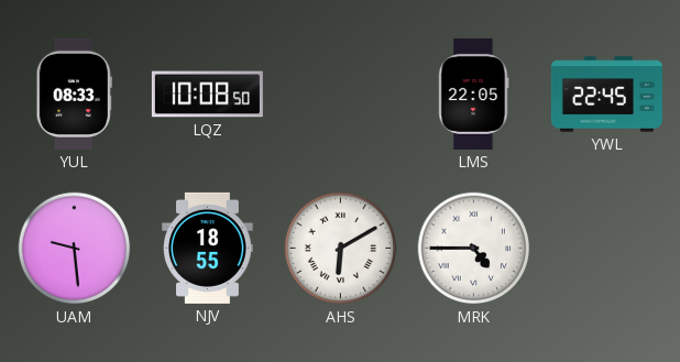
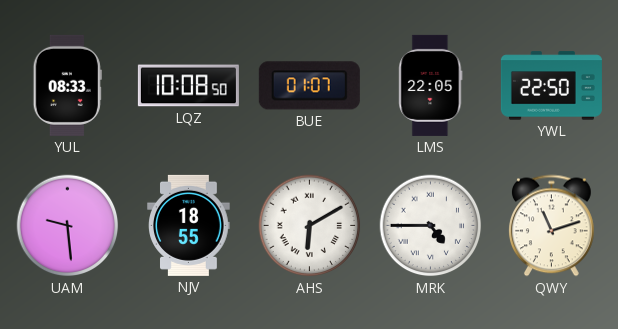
BUE: none -> 01:07
YWL: 22:45 -> 22:50
QWY: none -> 11:12
